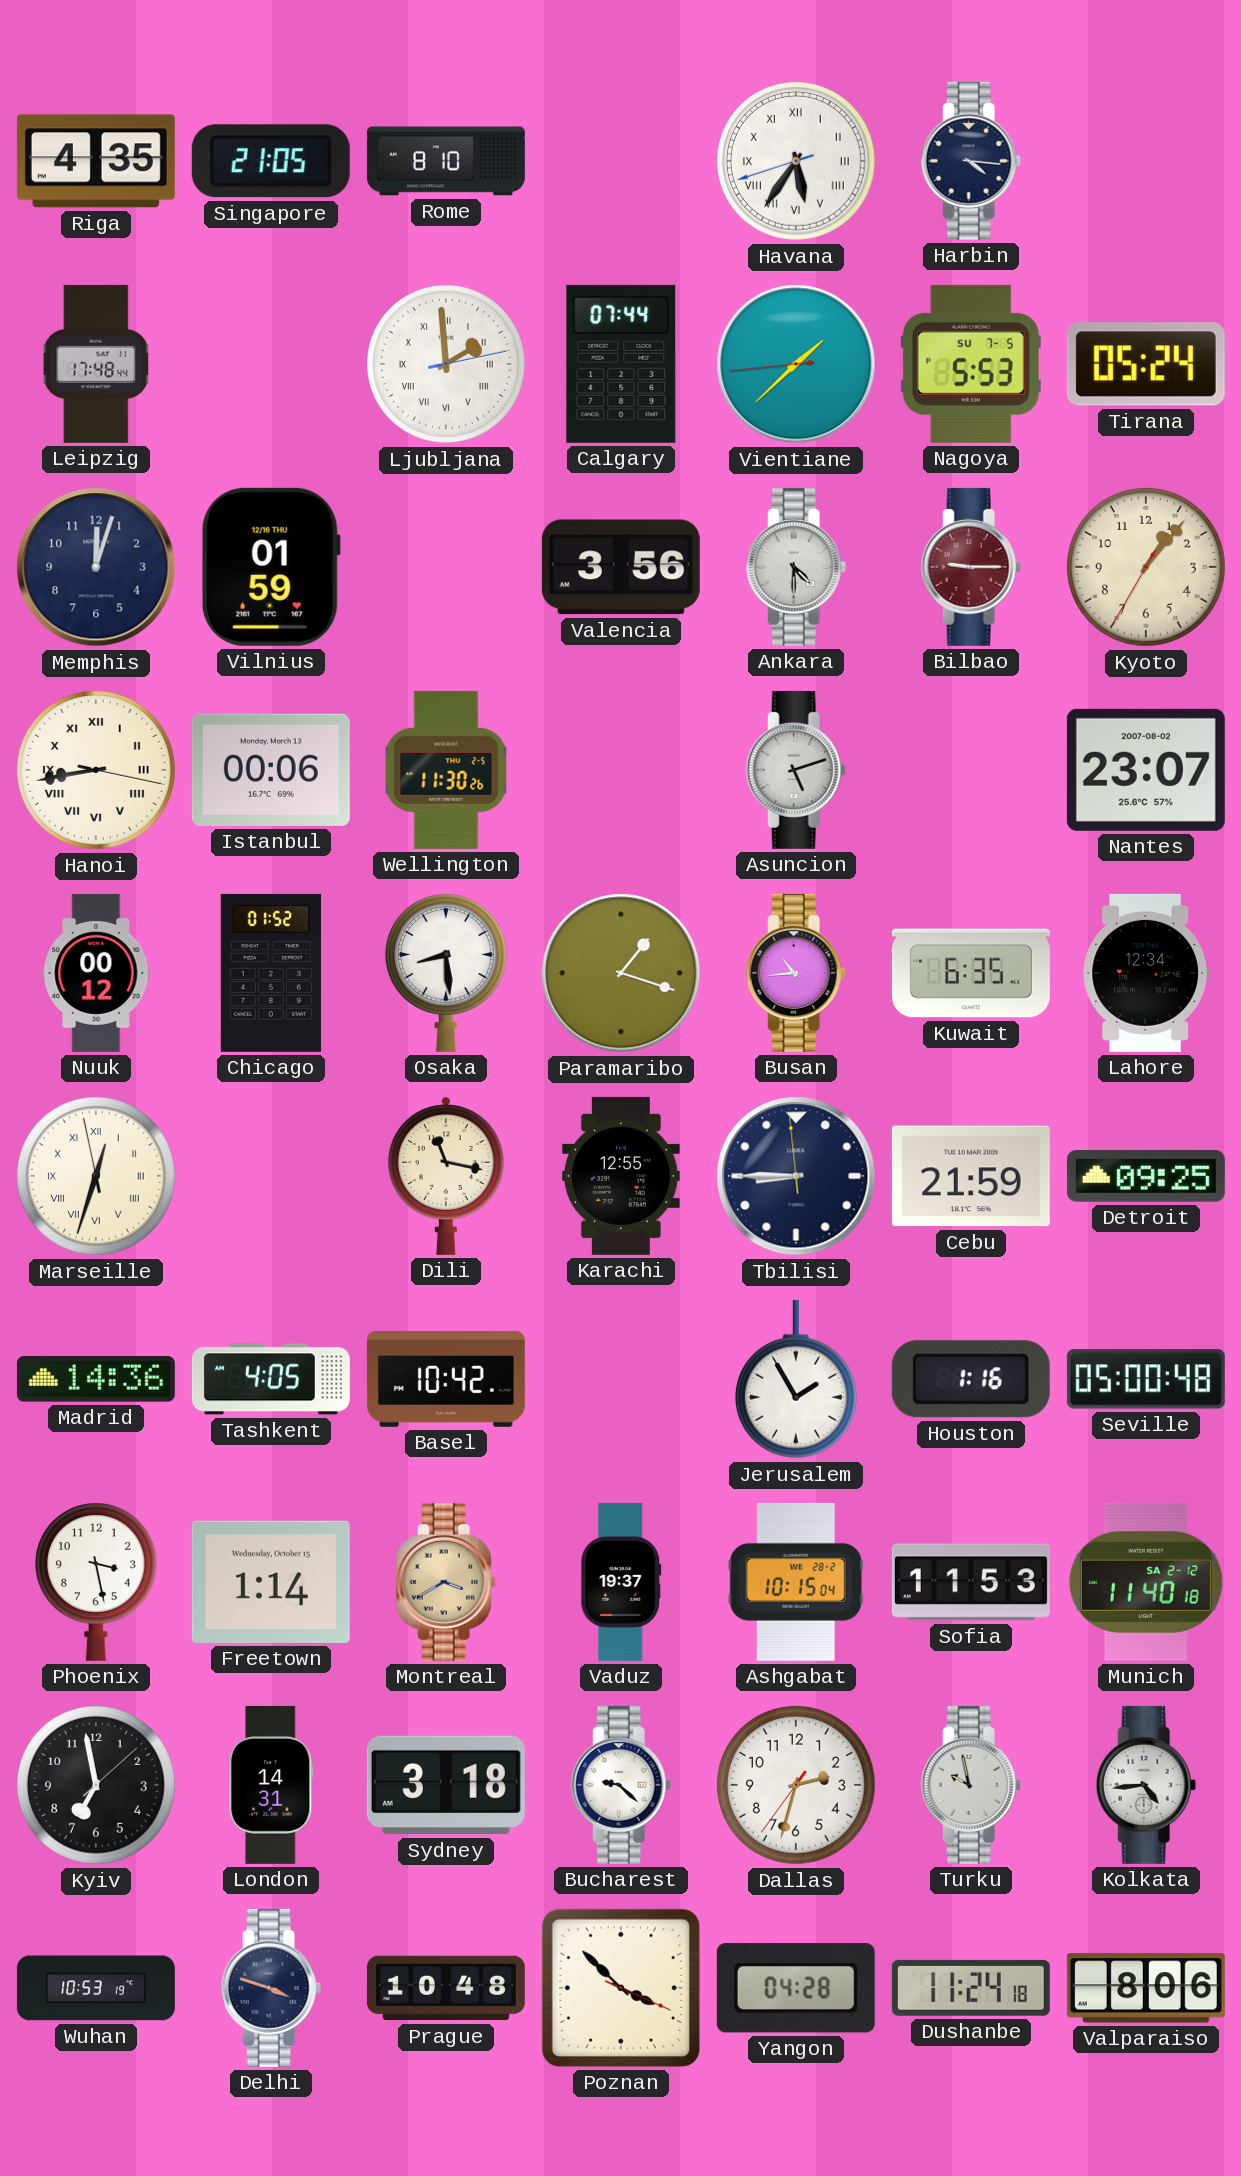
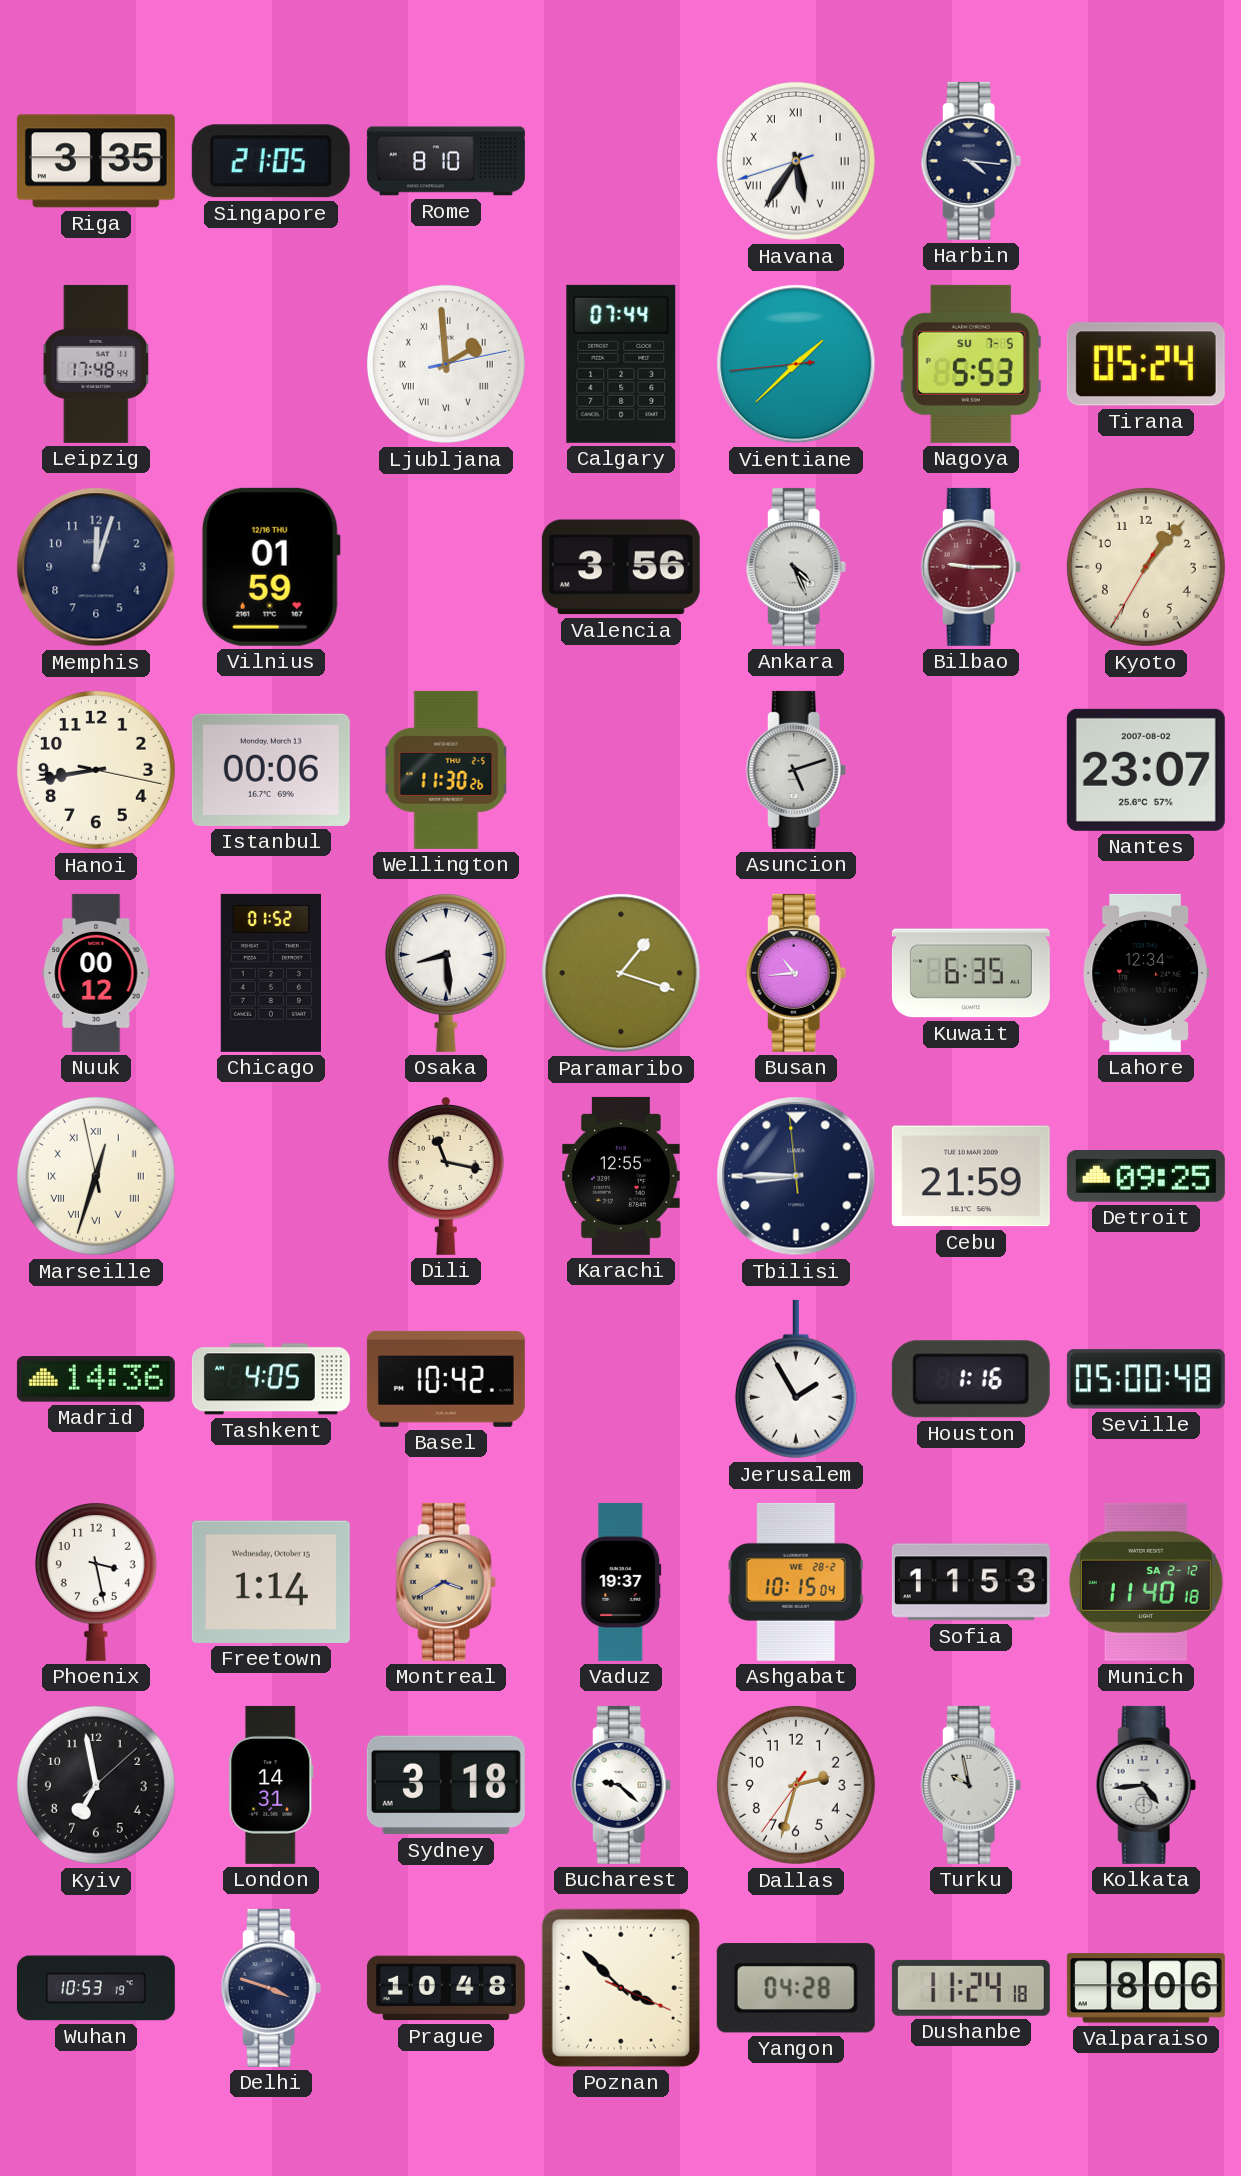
Riga: 4:35 -> 3:35
Ankara: 4:30 -> 4:26
Hanoi numerals: Roman -> Arabic
